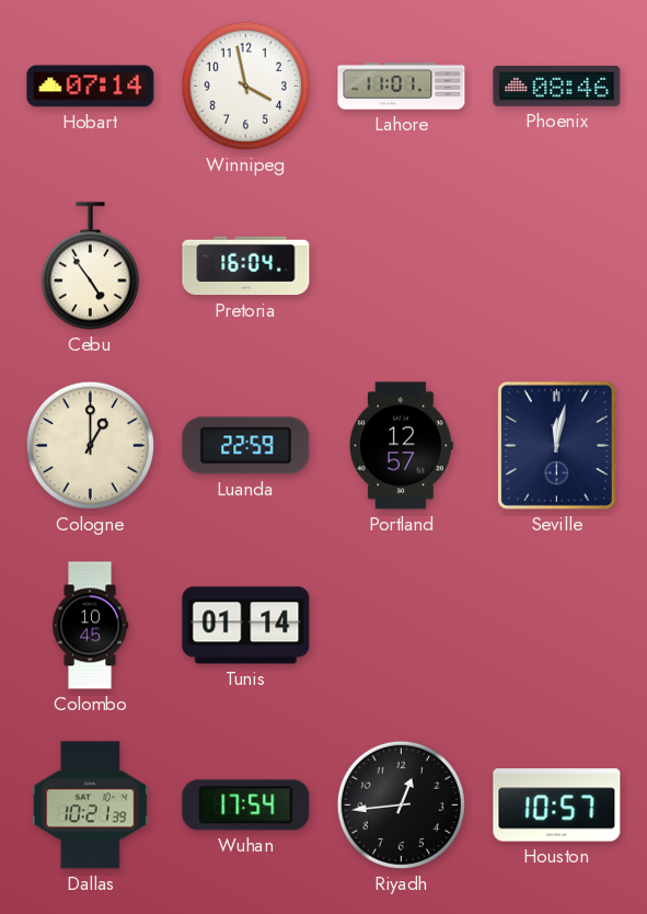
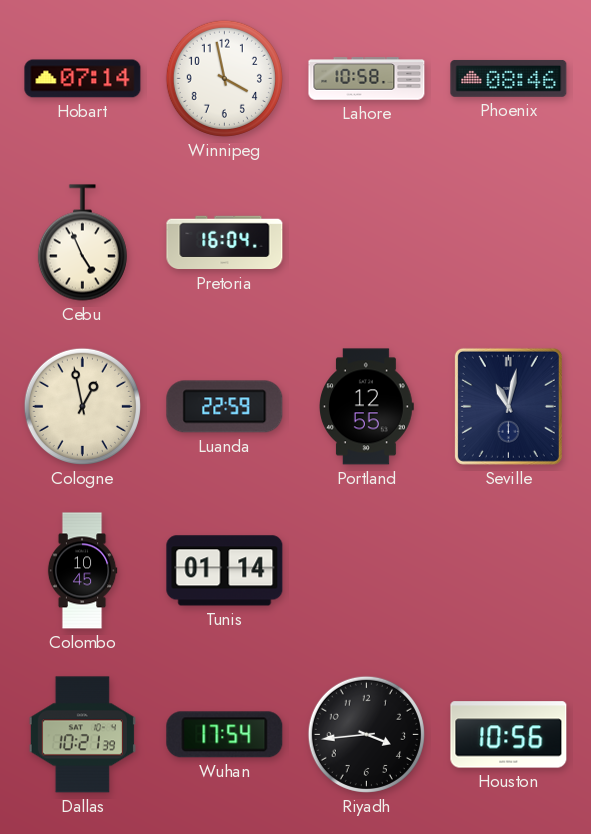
Lahore: 11:01 -> 10:58
Cebu: 4:54 -> 4:56
Cologne: 1:00 -> 12:58
Portland: 12:57 -> 12:55
Seville: 12:02 -> 11:02
Riyadh: 12:44 -> 3:44
Houston: 10:57 -> 10:56
